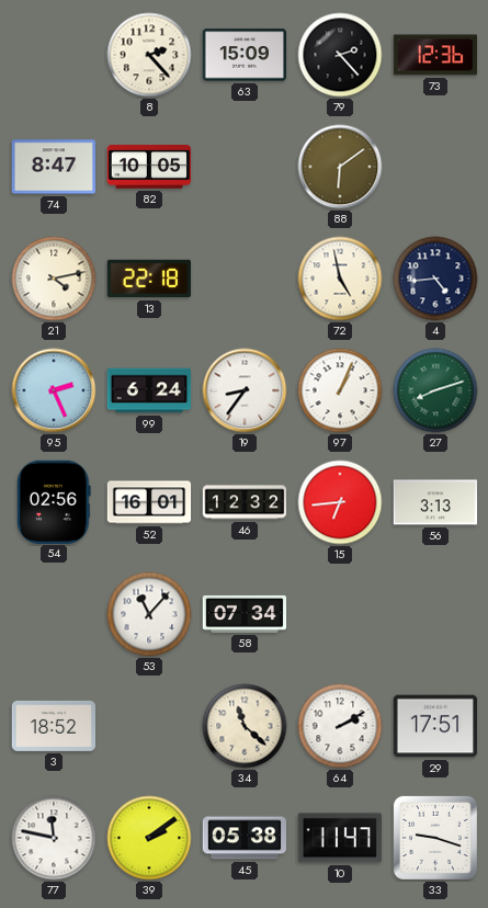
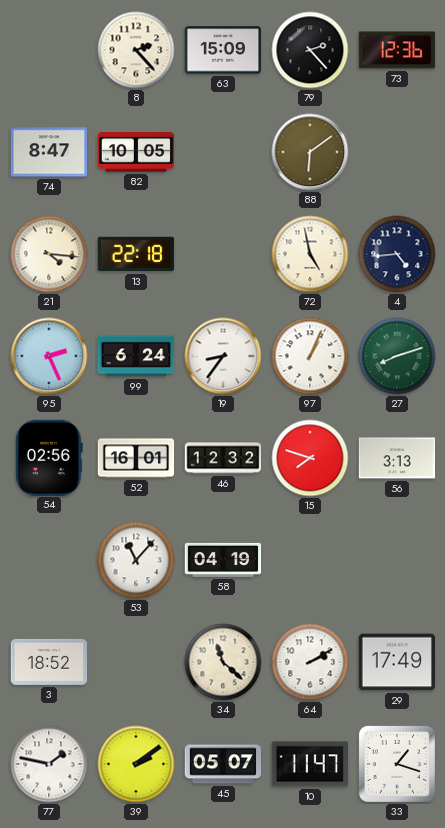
21: 4:13 -> 4:16
15: 6:44 -> 7:48
58: 07:34 -> 04:19
29: 17:51 -> 17:49
77: 11:47 -> 1:47
45: 05:38 -> 05:07
33: 9:18 -> 1:18
